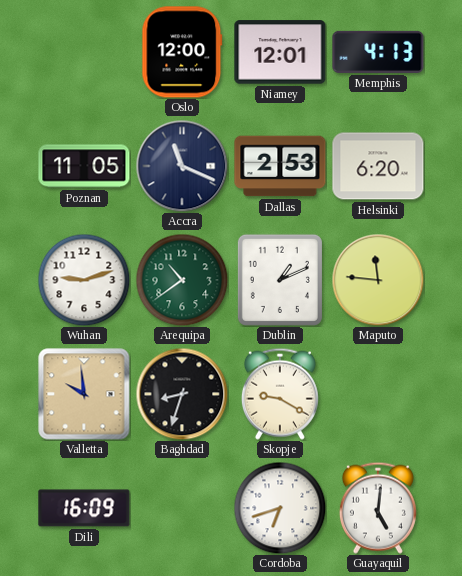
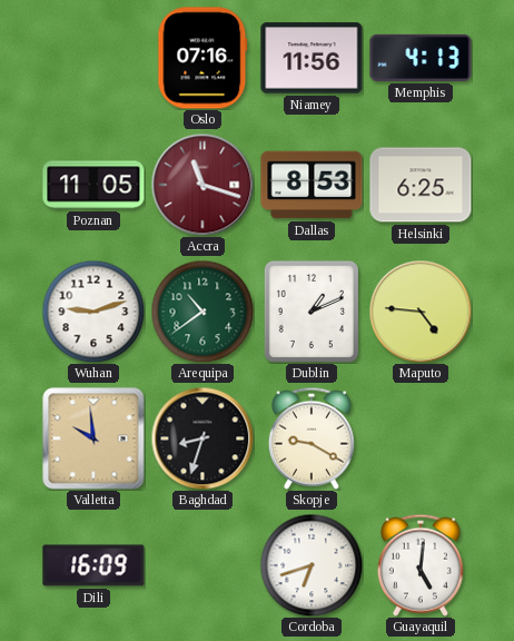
Oslo: 12:00 -> 07:16
Niamey: 12:01 -> 11:56
Accra: 11:19 -> 11:18
Accra dial: navy -> burgundy
Dallas: 2:53 -> 8:53
Helsinki: 6:20 -> 6:25
Maputo: 11:46 -> 4:46
